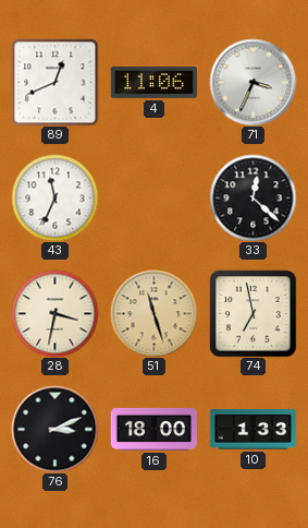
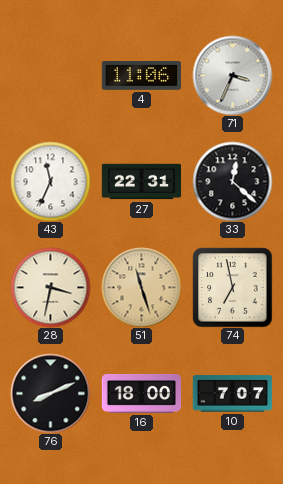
89: 12:41 -> none
27: none -> 22:31
76: 3:11 -> 8:11
10: 1:33 -> 7:07
